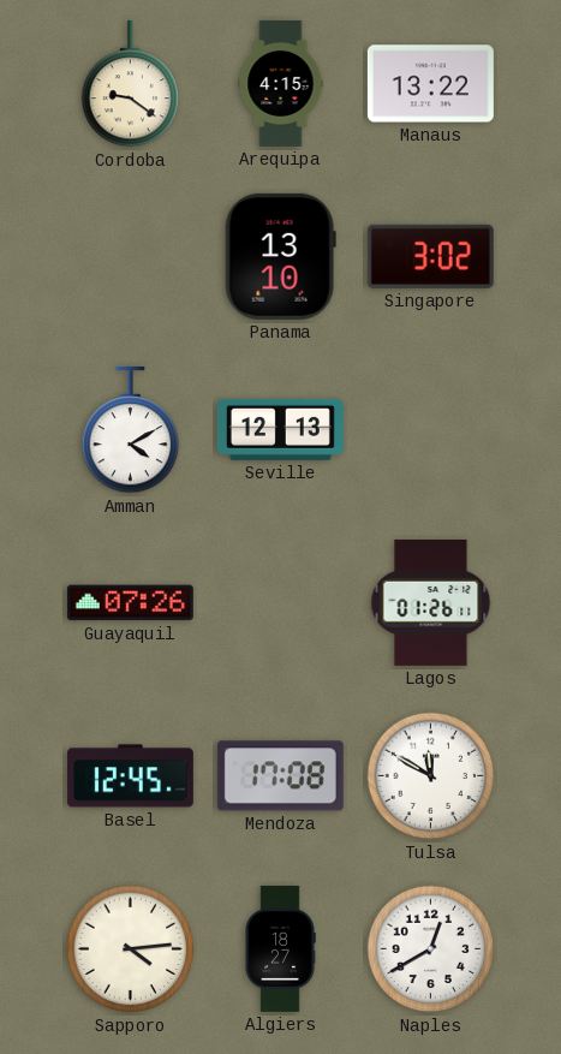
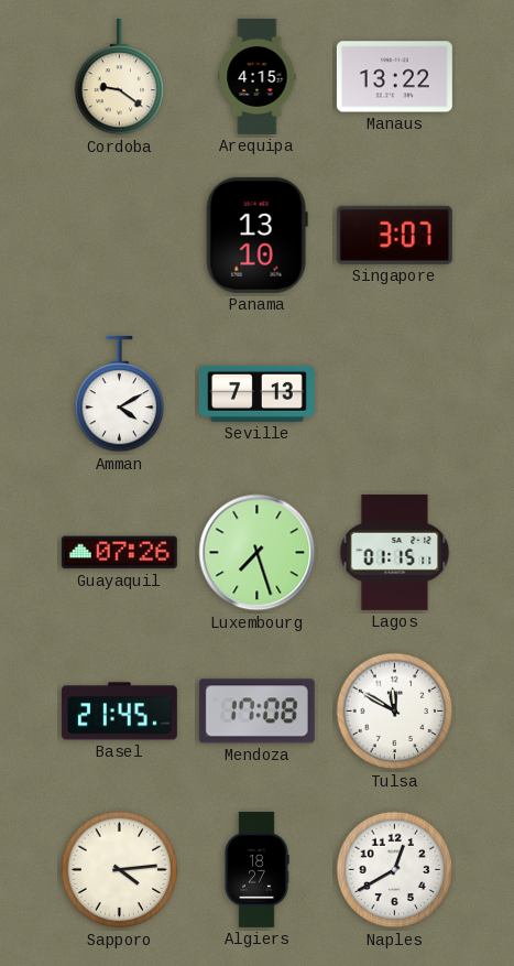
Singapore: 3:02 -> 3:07
Seville: 12:13 -> 7:13
Luxembourg: none -> 7:27
Lagos: 01:26 -> 01:15
Basel: 12:45 -> 21:45
